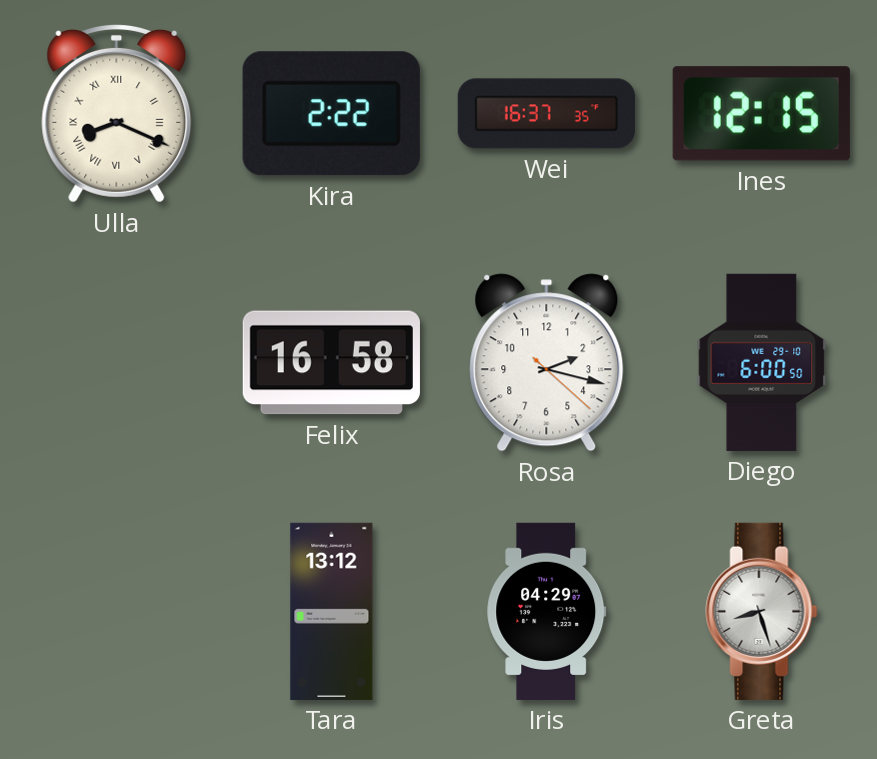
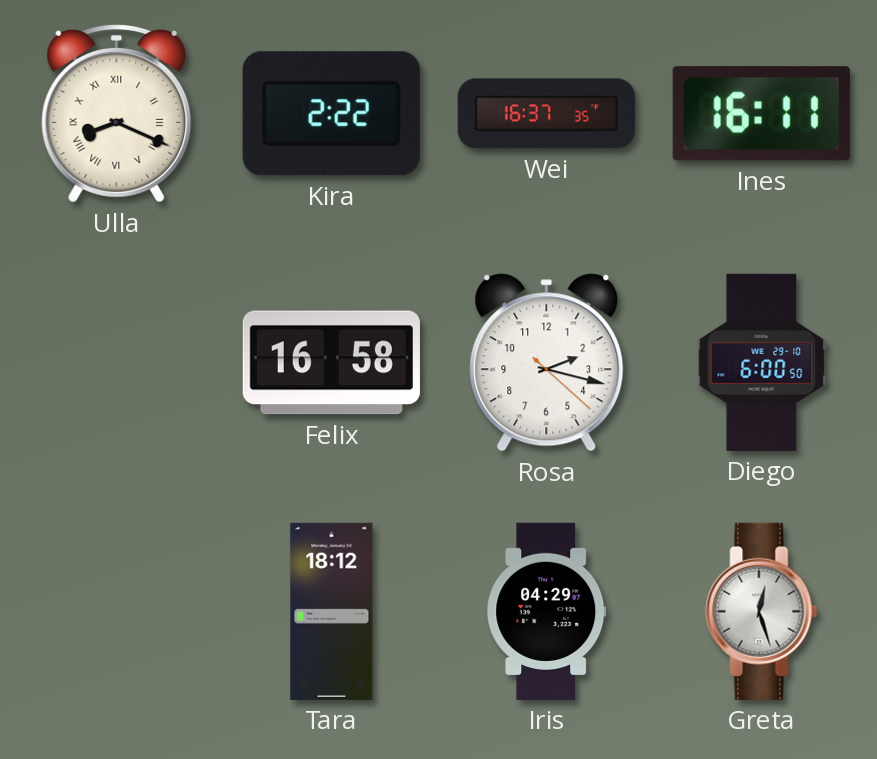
Ines: 12:15 -> 16:11
Tara: 13:12 -> 18:12
Greta: 8:27 -> 12:27
